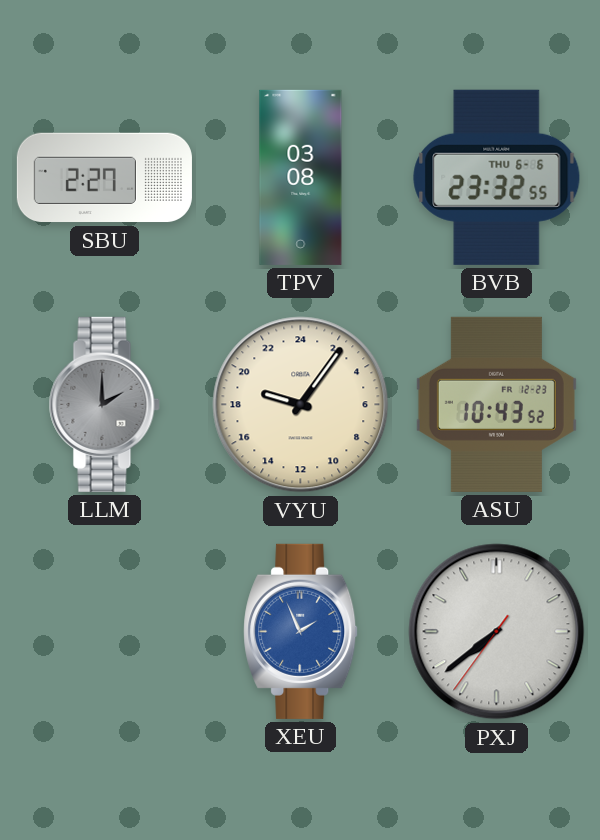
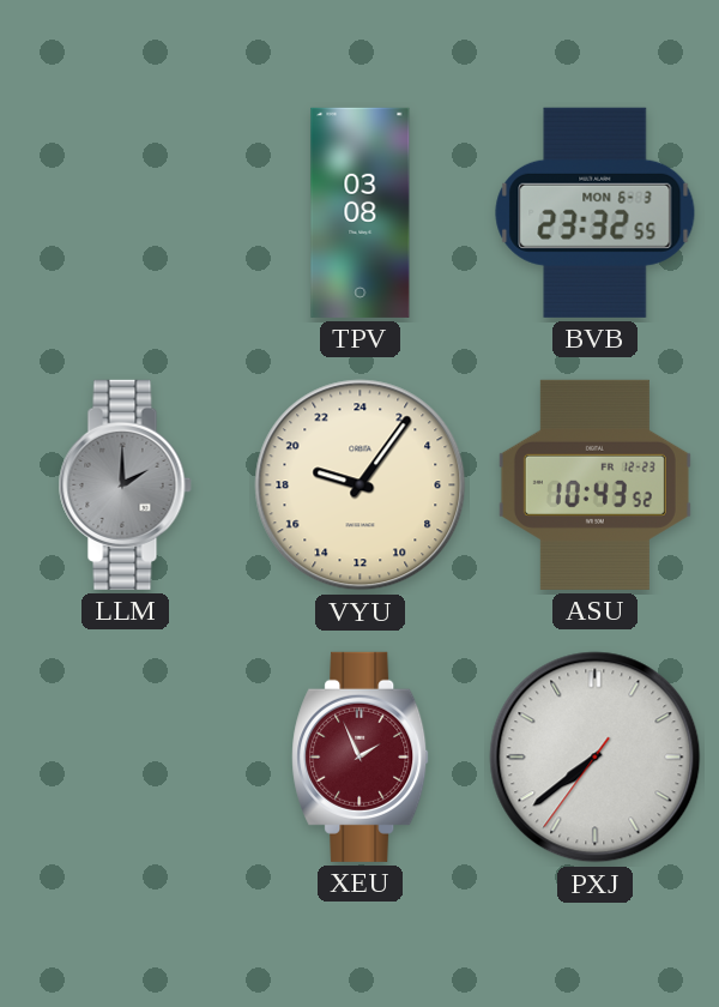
SBU: 2:27 -> none
BVB date: THU 6-6 -> MON 6-3
XEU dial: blue -> burgundy
